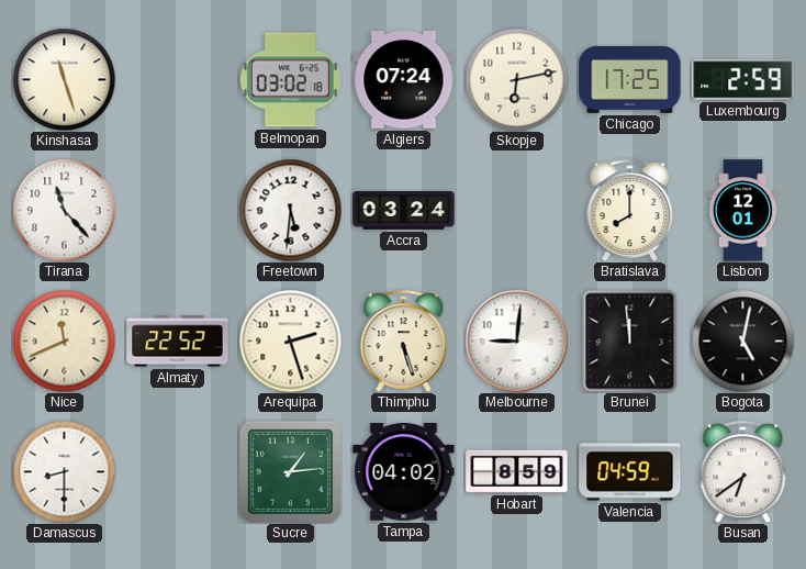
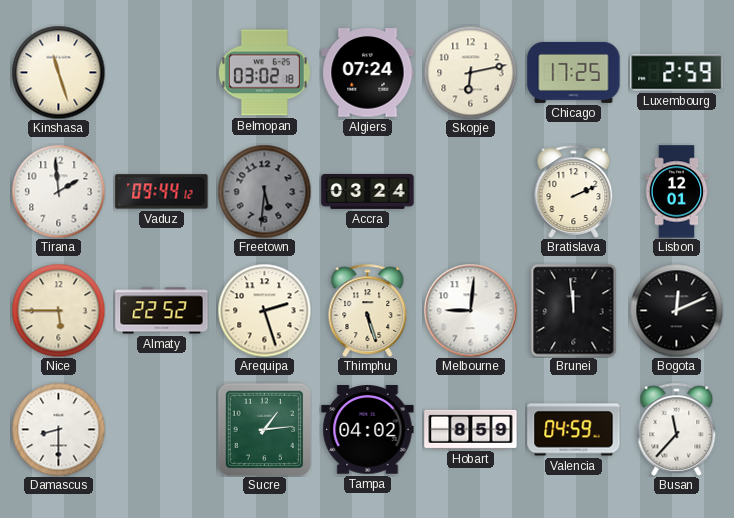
Tirana: 11:23 -> 1:59
Vaduz: none -> 09:44
Freetown dial: white -> grey
Bratislava: 8:00 -> 2:11
Nice: 11:41 -> 5:45
Bogota: 5:02 -> 12:11
Busan: 6:39 -> 11:37
